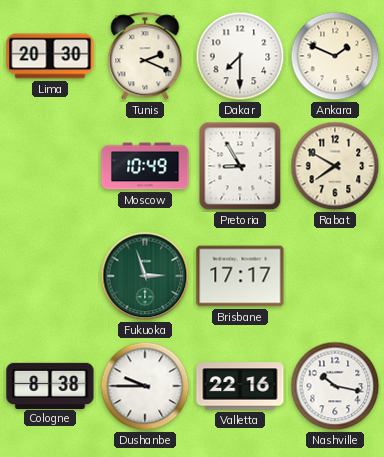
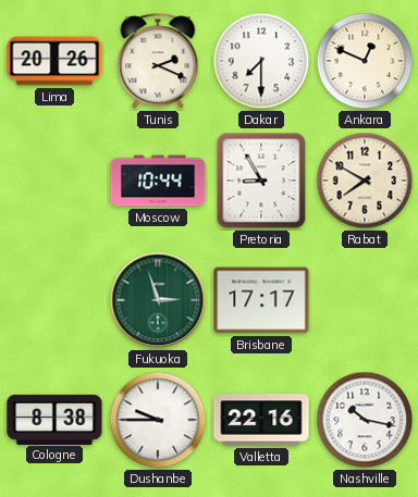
Lima: 20:30 -> 20:26
Ankara: 1:49 -> 12:49
Moscow: 10:49 -> 10:44
